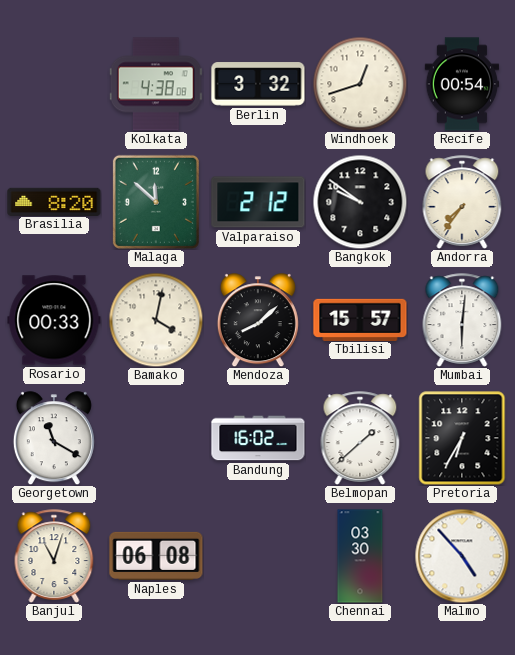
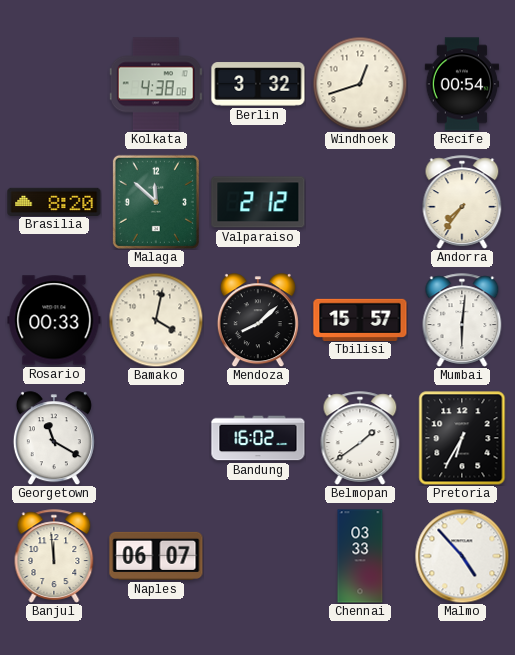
Bangkok: 9:51 -> none
Belmopan: 1:38 -> 1:39
Banjul: 11:03 -> 11:59
Naples: 06:08 -> 06:07
Chennai: 03:30 -> 03:33
